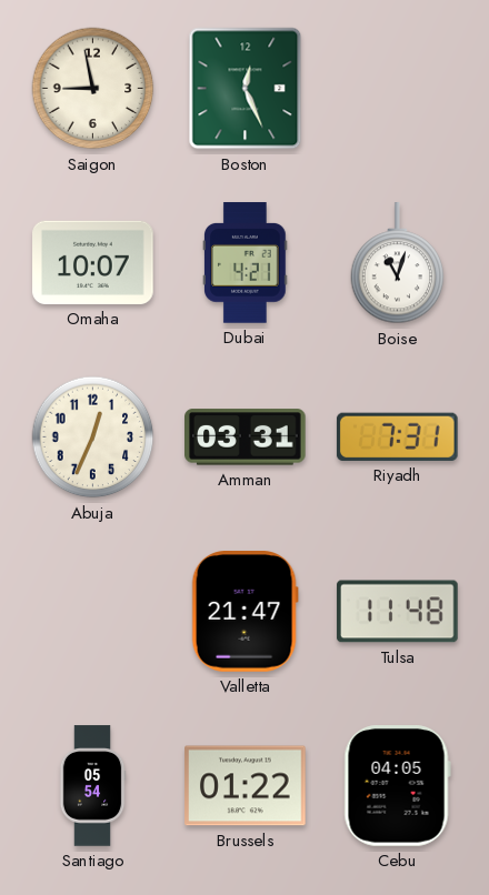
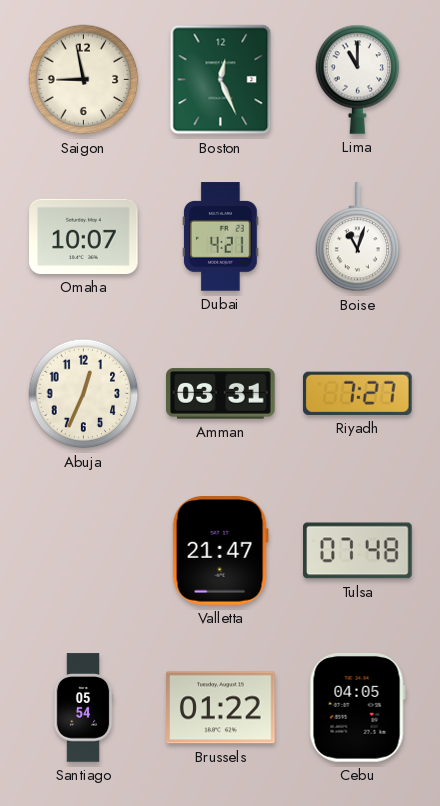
Lima: none -> 11:00
Riyadh: 7:31 -> 7:27
Tulsa: 11:48 -> 07:48
